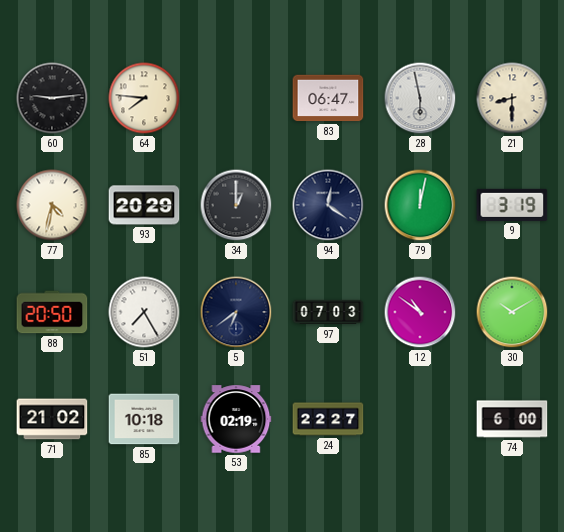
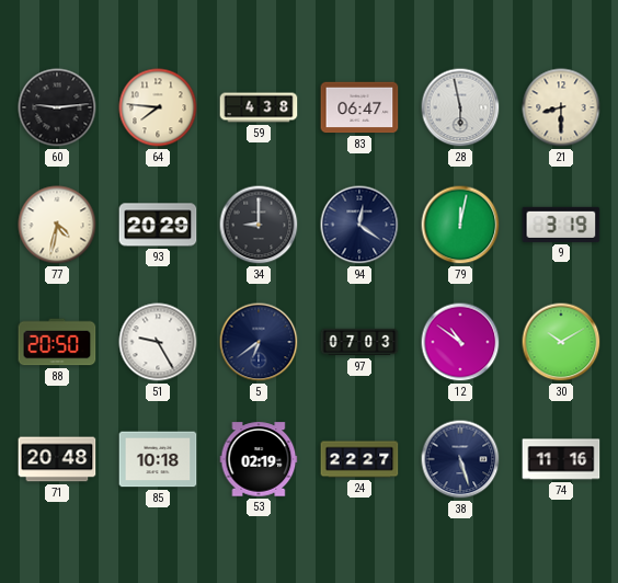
59: none -> 4:38
34: 1:00 -> 9:00
51: 7:25 -> 9:25
71: 21:02 -> 20:48
38: none -> 5:27
74: 6:00 -> 11:16
